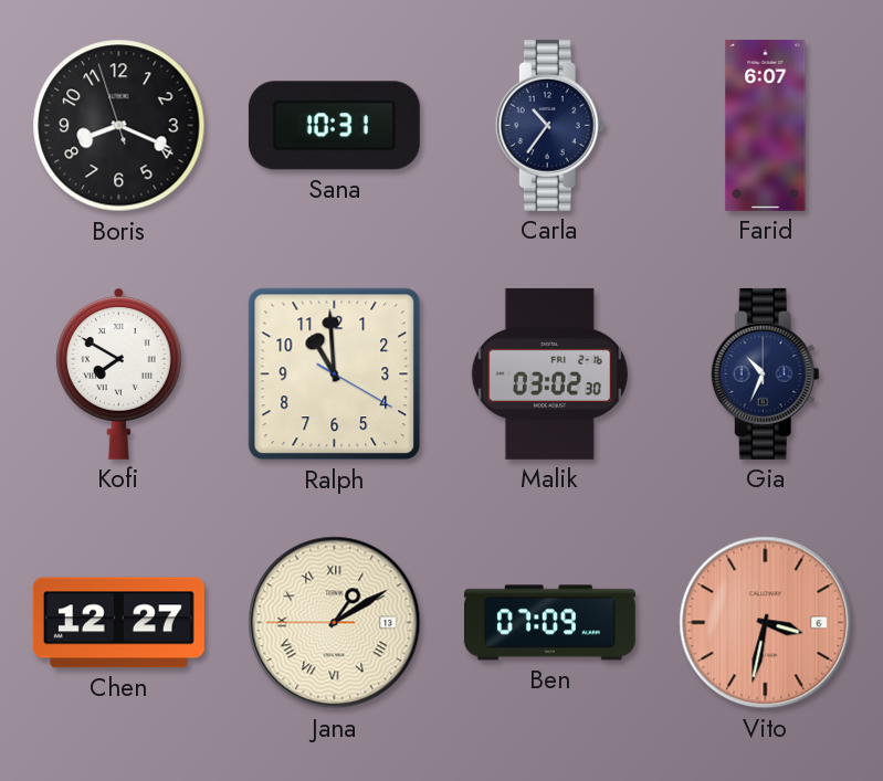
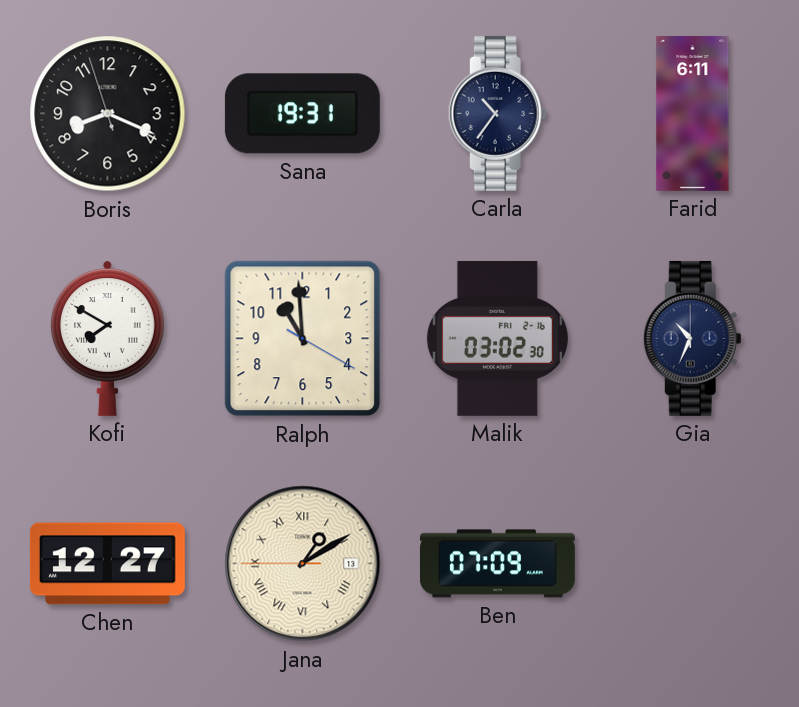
Sana: 10:31 -> 19:31
Farid: 6:07 -> 6:11
Vito: 3:32 -> none
